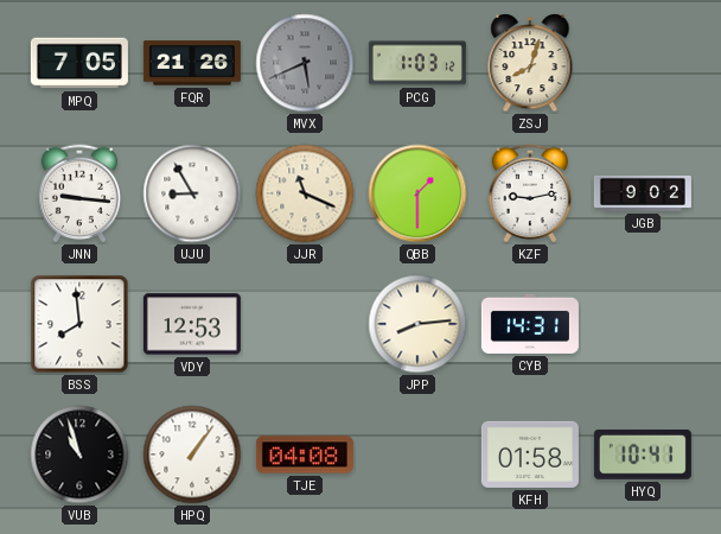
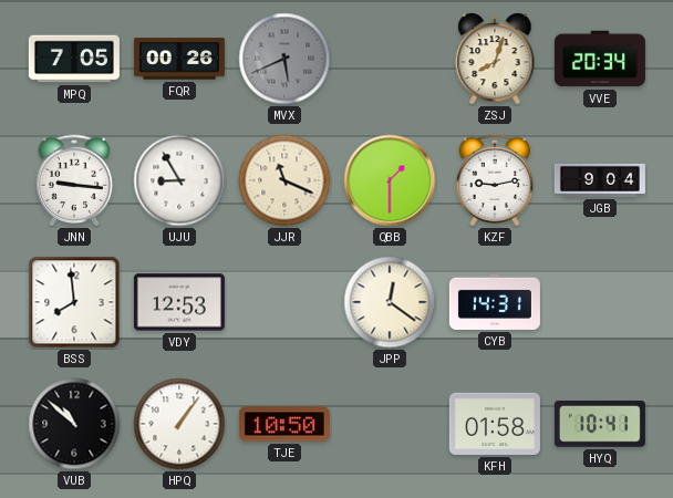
FQR: 21:26 -> 00:26
PCG: 1:03 -> none
VVE: none -> 20:34
JGB: 9:02 -> 9:04
JPP: 8:14 -> 12:21
VUB: 10:57 -> 10:52
TJE: 04:08 -> 10:50
